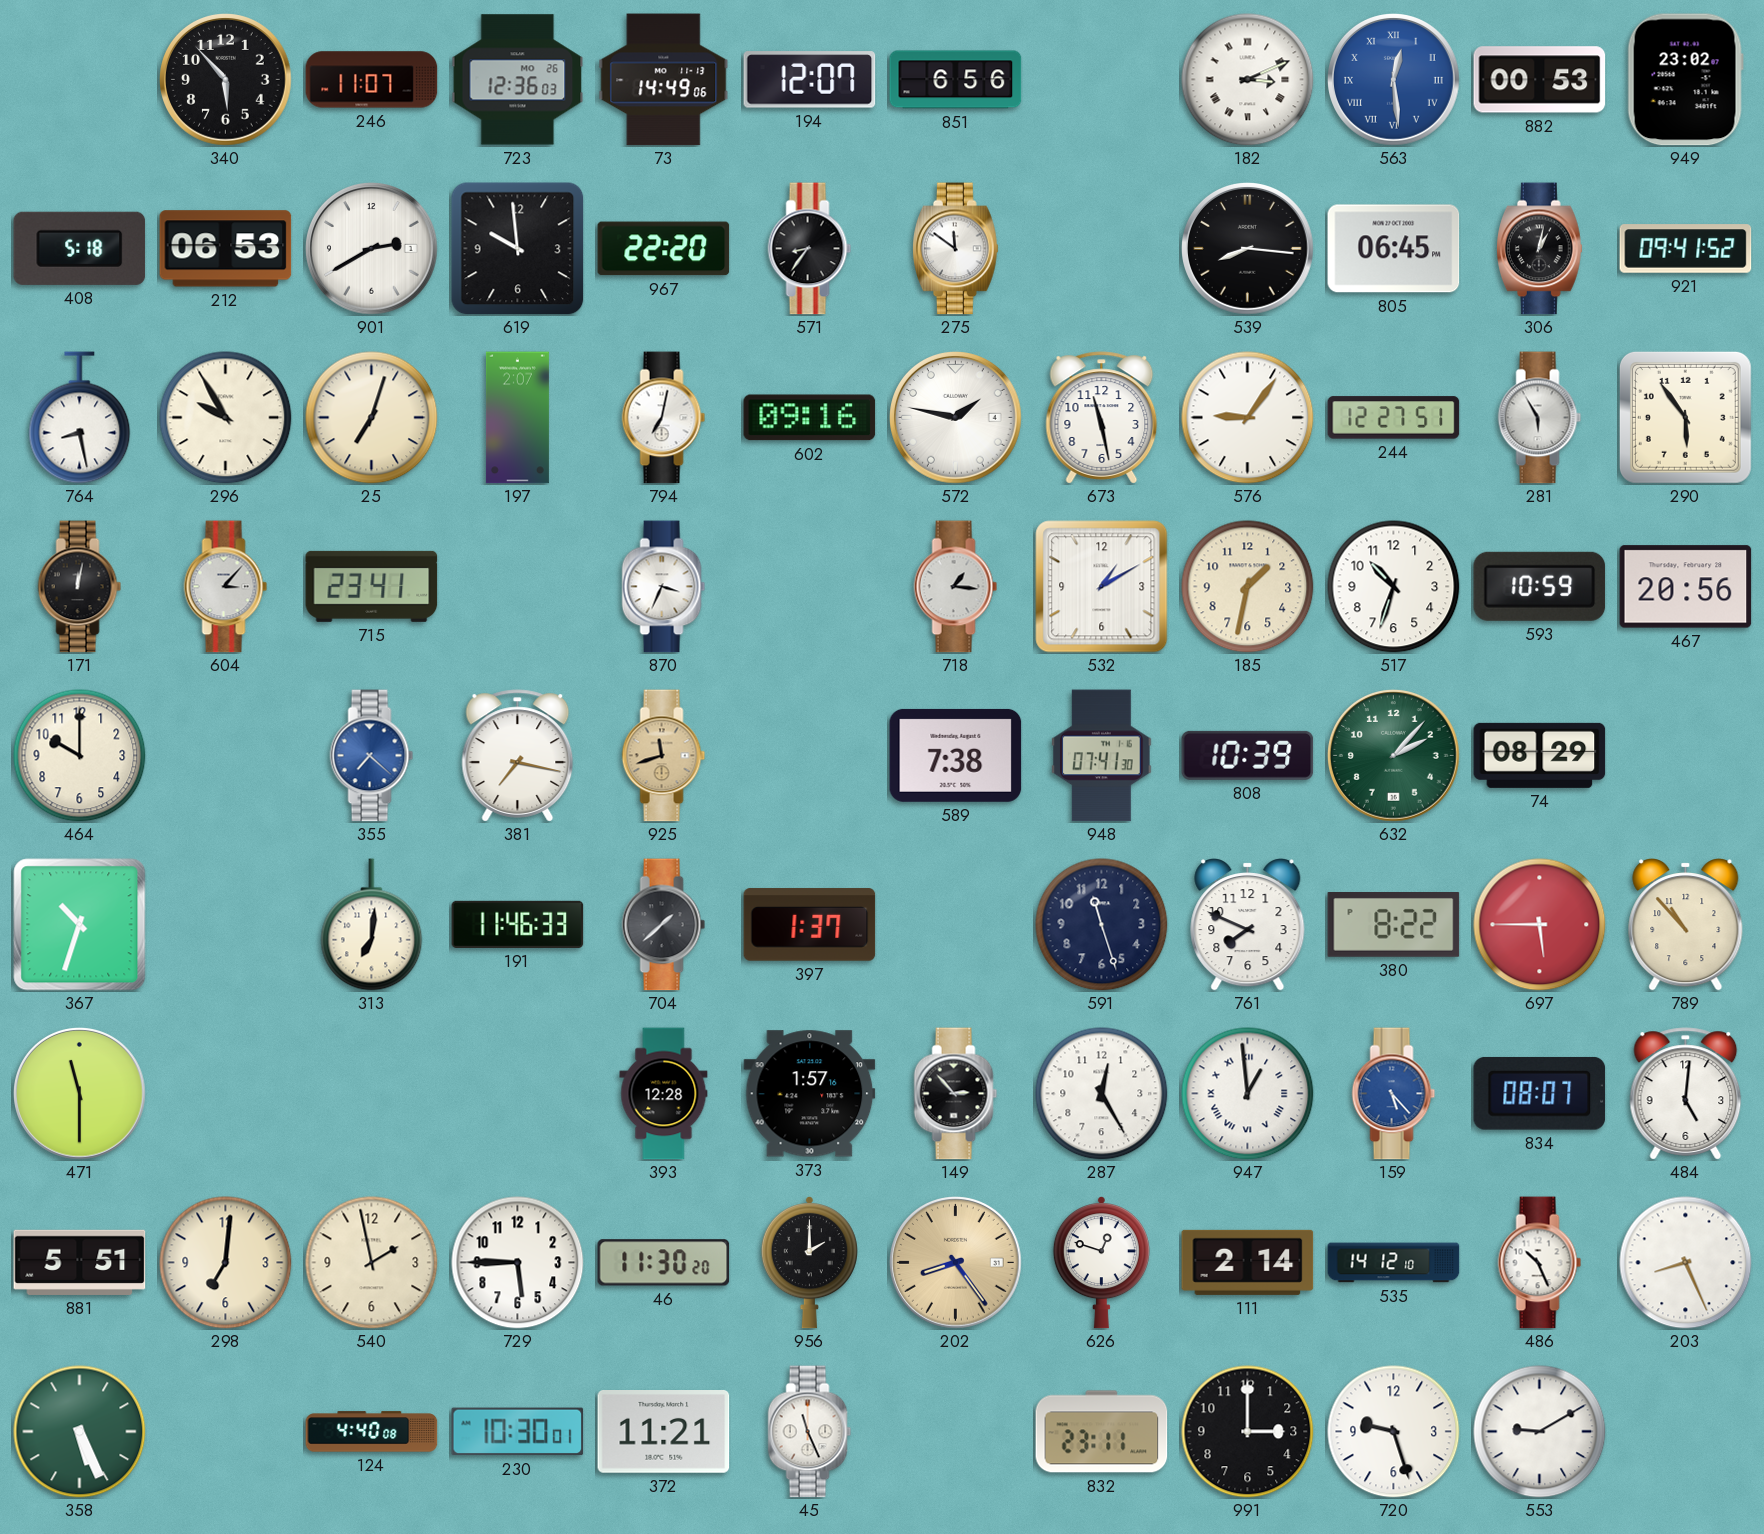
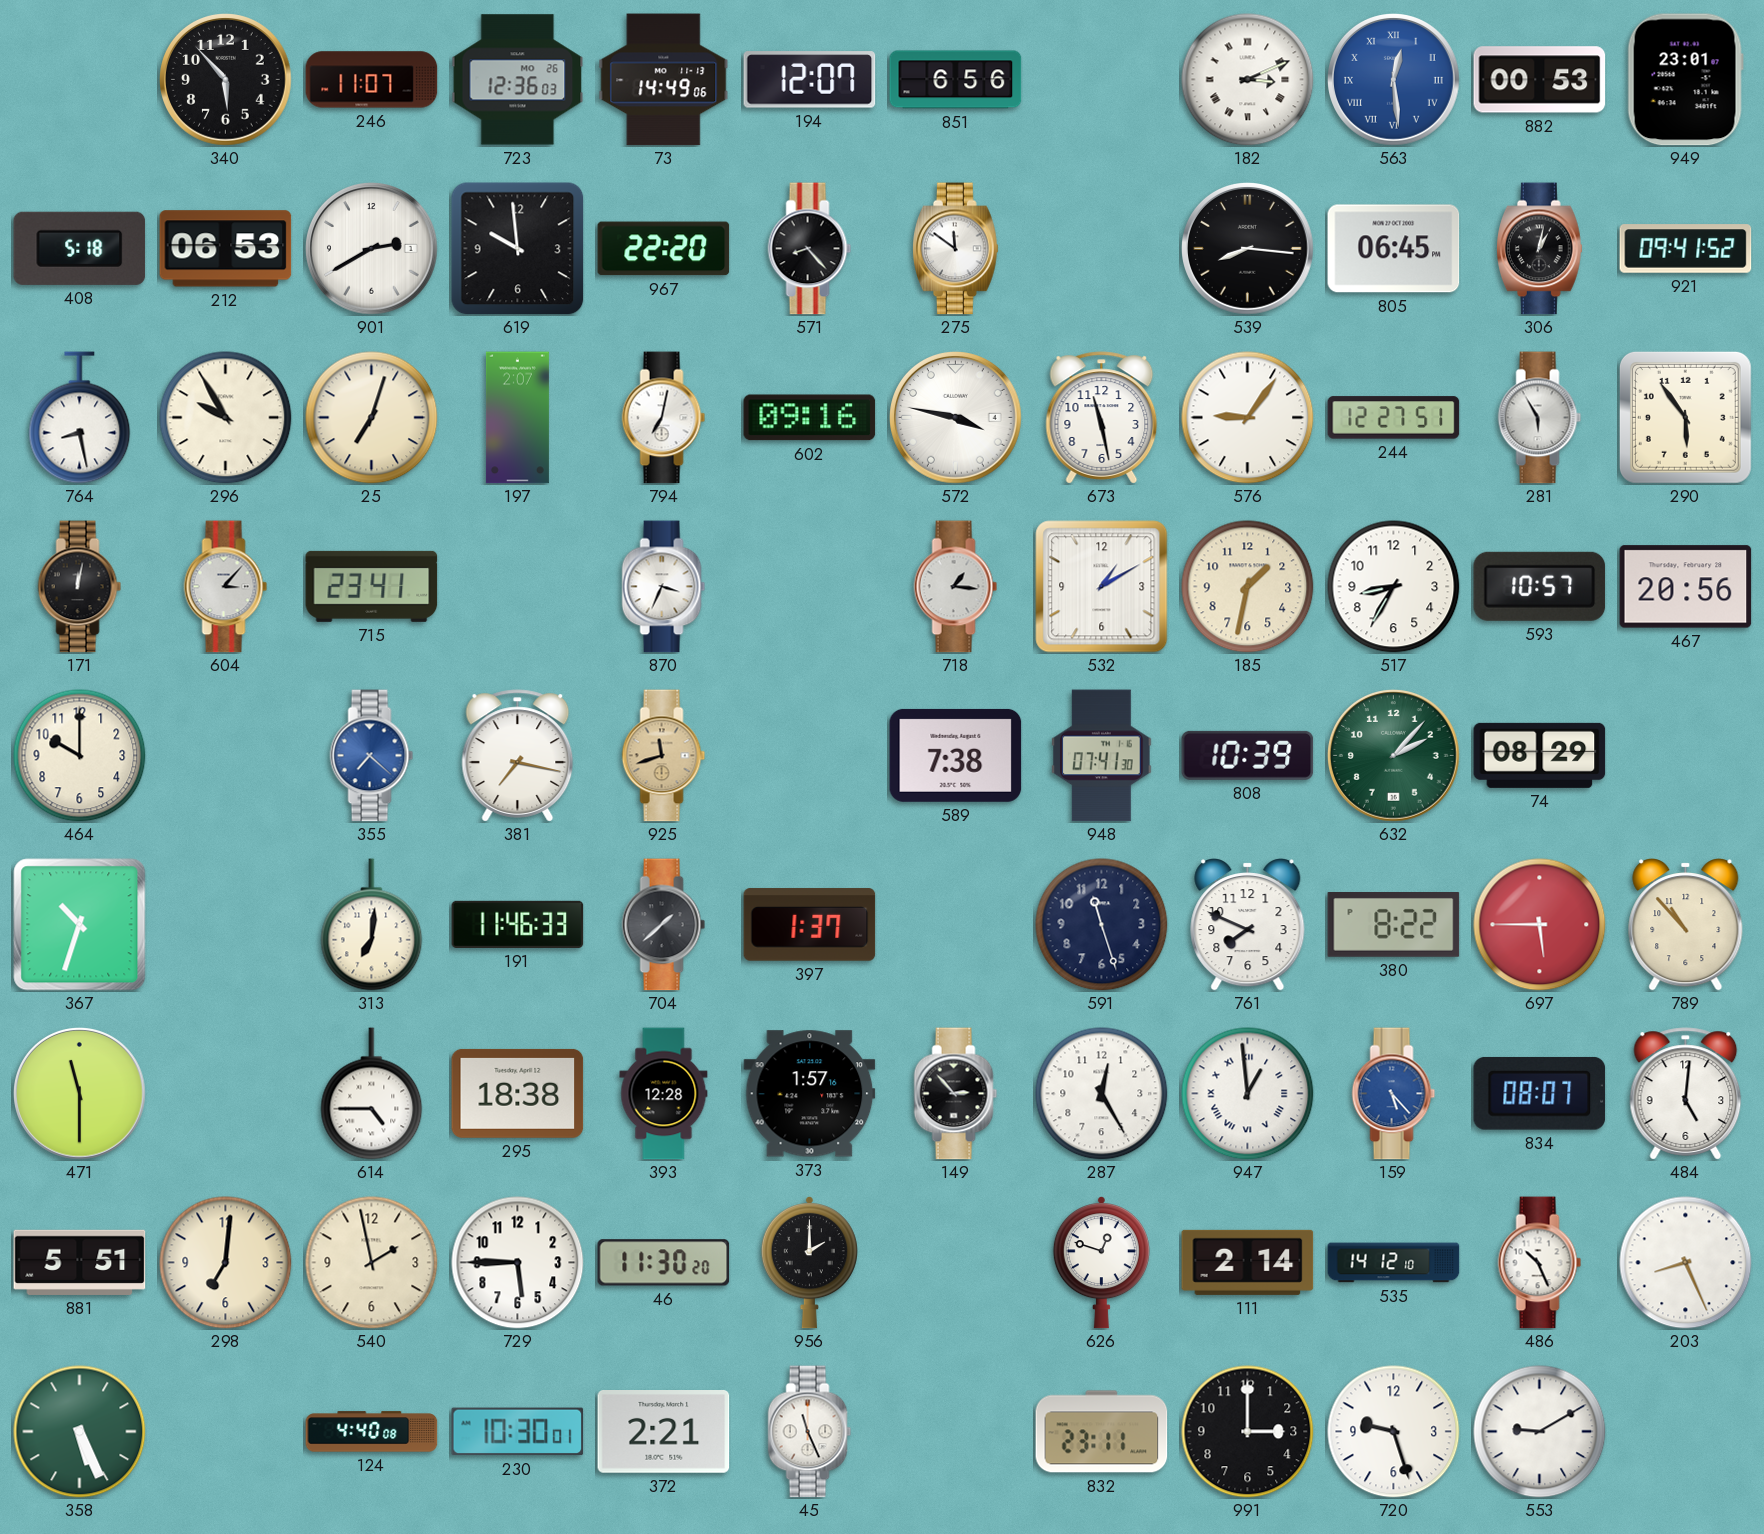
949: 23:02 -> 23:01
571: 8:36 -> 8:23
572: 1:47 -> 3:47
517: 10:33 -> 8:35
593: 10:59 -> 10:57
614: none -> 4:45
295: none -> 18:38
202: 8:24 -> none
372: 11:21 -> 2:21
